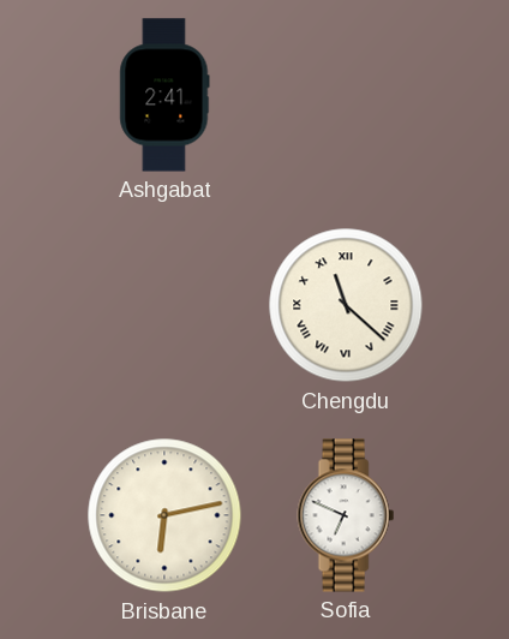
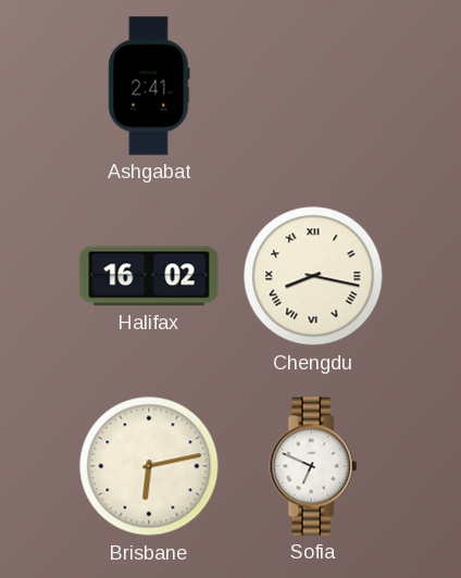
Halifax: none -> 16:02
Chengdu: 11:22 -> 8:17
